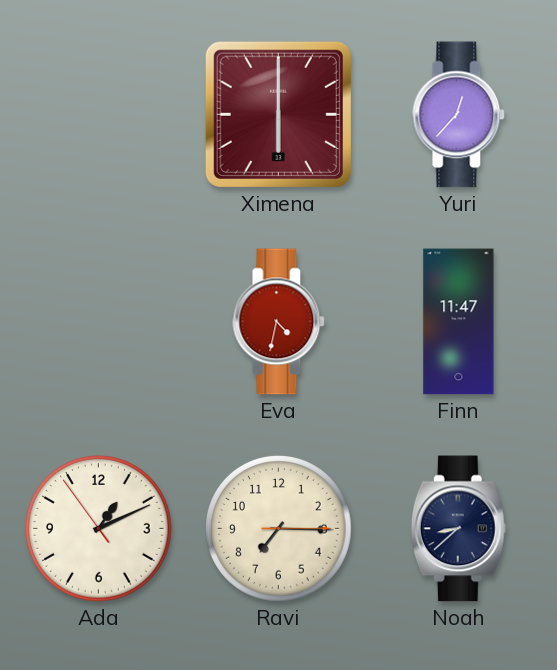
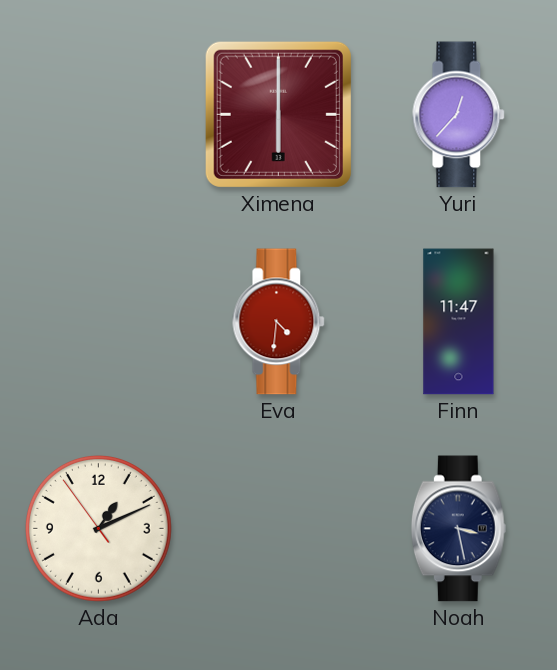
Eva: 4:32 -> 4:31
Ravi: 7:15 -> none
Noah: 8:38 -> 3:28
